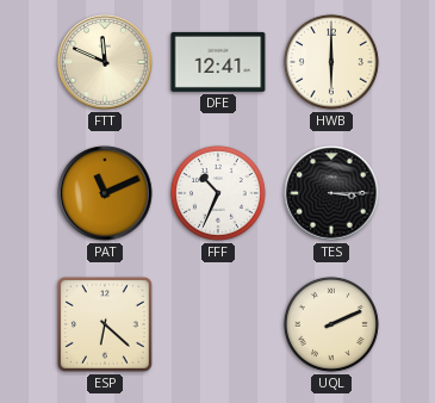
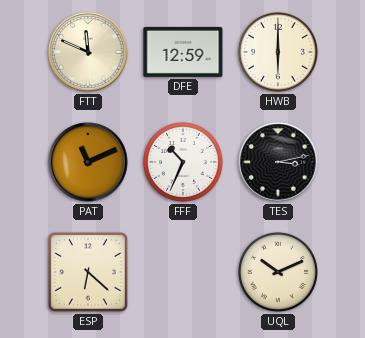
DFE: 12:41 -> 12:59
TES: 3:15 -> 3:13
UQL: 2:11 -> 10:11
